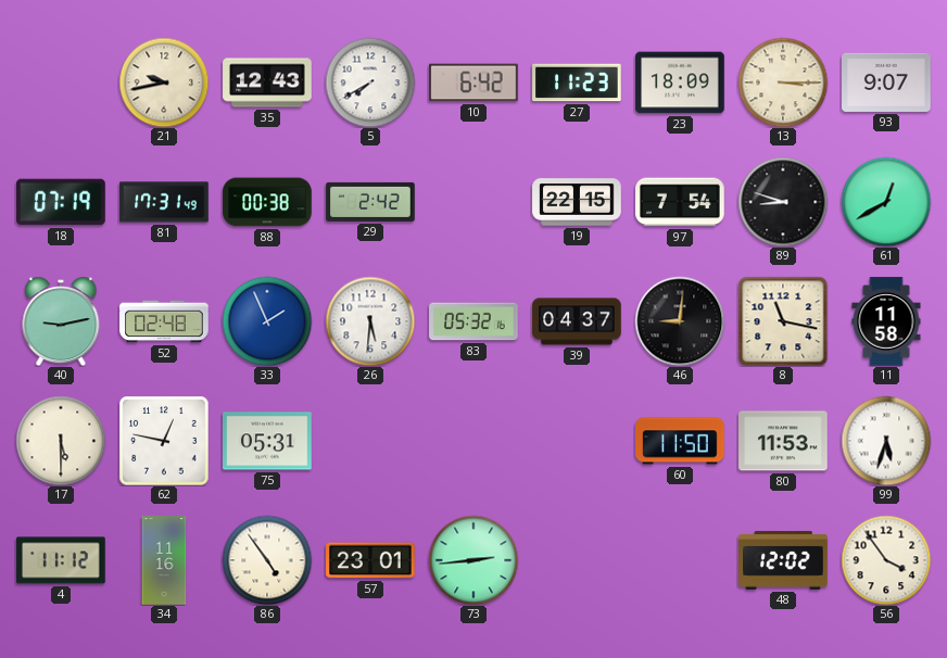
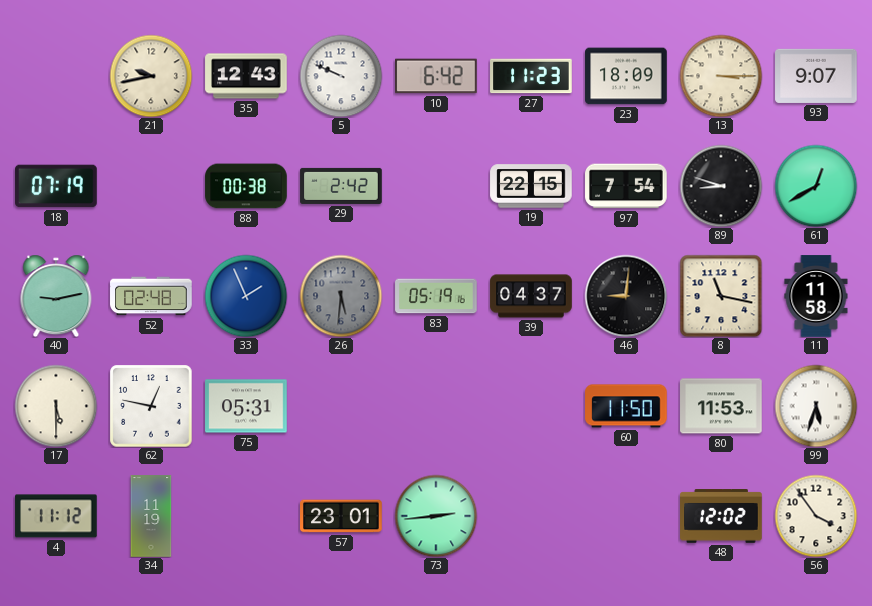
5: 7:40 -> 9:49
81: 17:31 -> none
26 dial: white -> grey
83: 05:32 -> 05:19
34: 11:16 -> 11:19
86: 4:54 -> none
